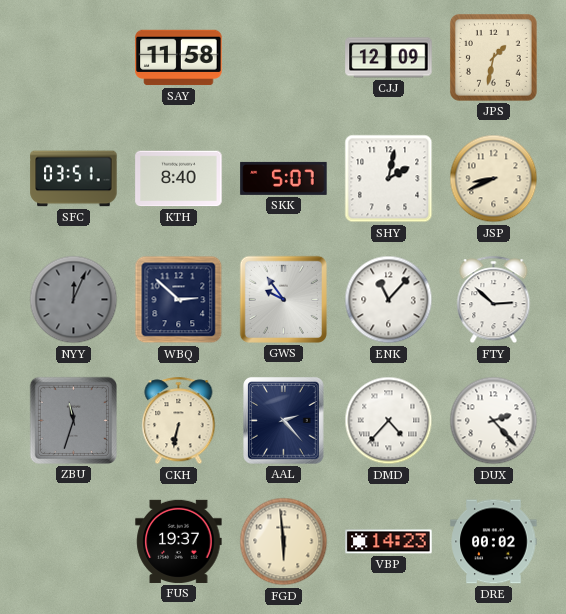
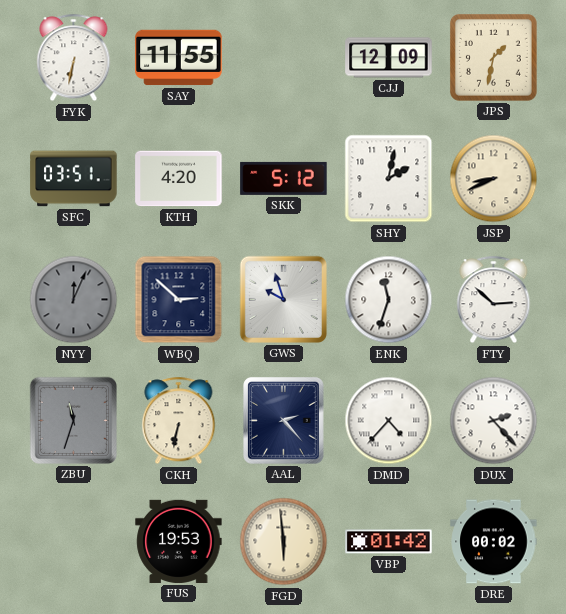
FYK: none -> 6:32
SAY: 11:58 -> 11:55
KTH: 8:40 -> 4:20
SKK: 5:07 -> 5:12
GWS: 9:54 -> 9:57
ENK: 11:07 -> 11:33
FUS: 19:37 -> 19:53
VBP: 14:23 -> 01:42
